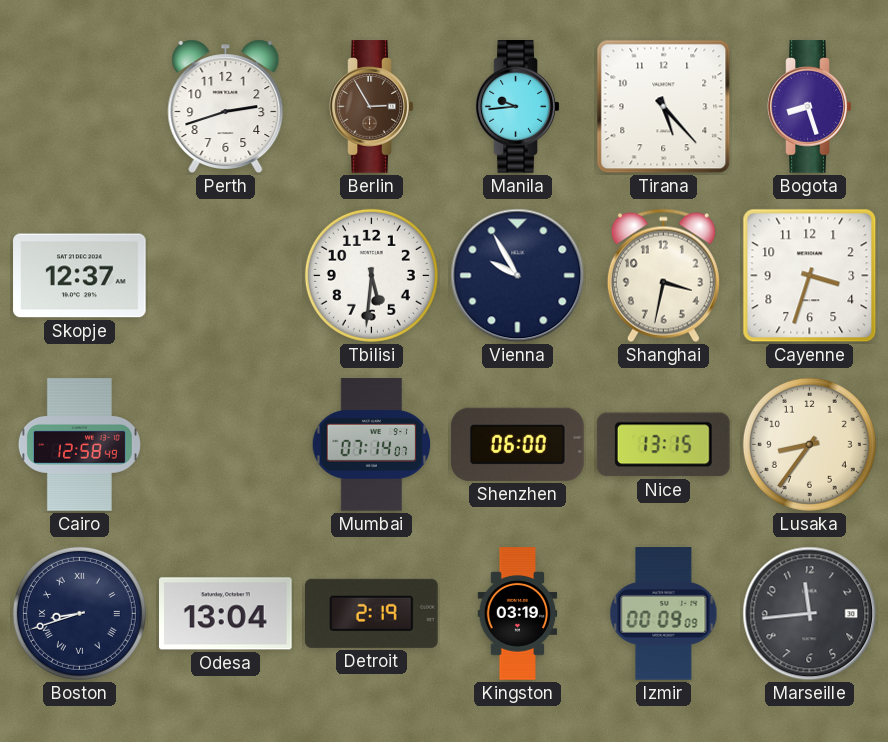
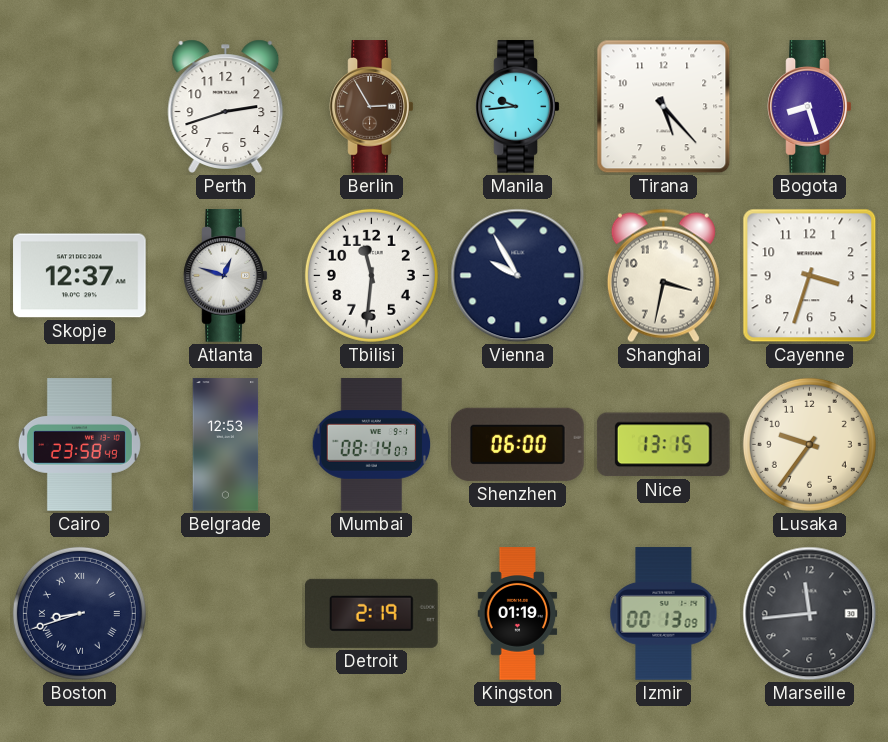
Atlanta: none -> 12:48
Tbilisi: 5:31 -> 11:31
Cairo: 12:58 -> 23:58
Belgrade: none -> 12:53
Mumbai: 07:14 -> 08:14
Lusaka: 8:36 -> 9:36
Odesa: 13:04 -> none
Kingston: 03:19 -> 01:19
Izmir: 00:09 -> 00:13
